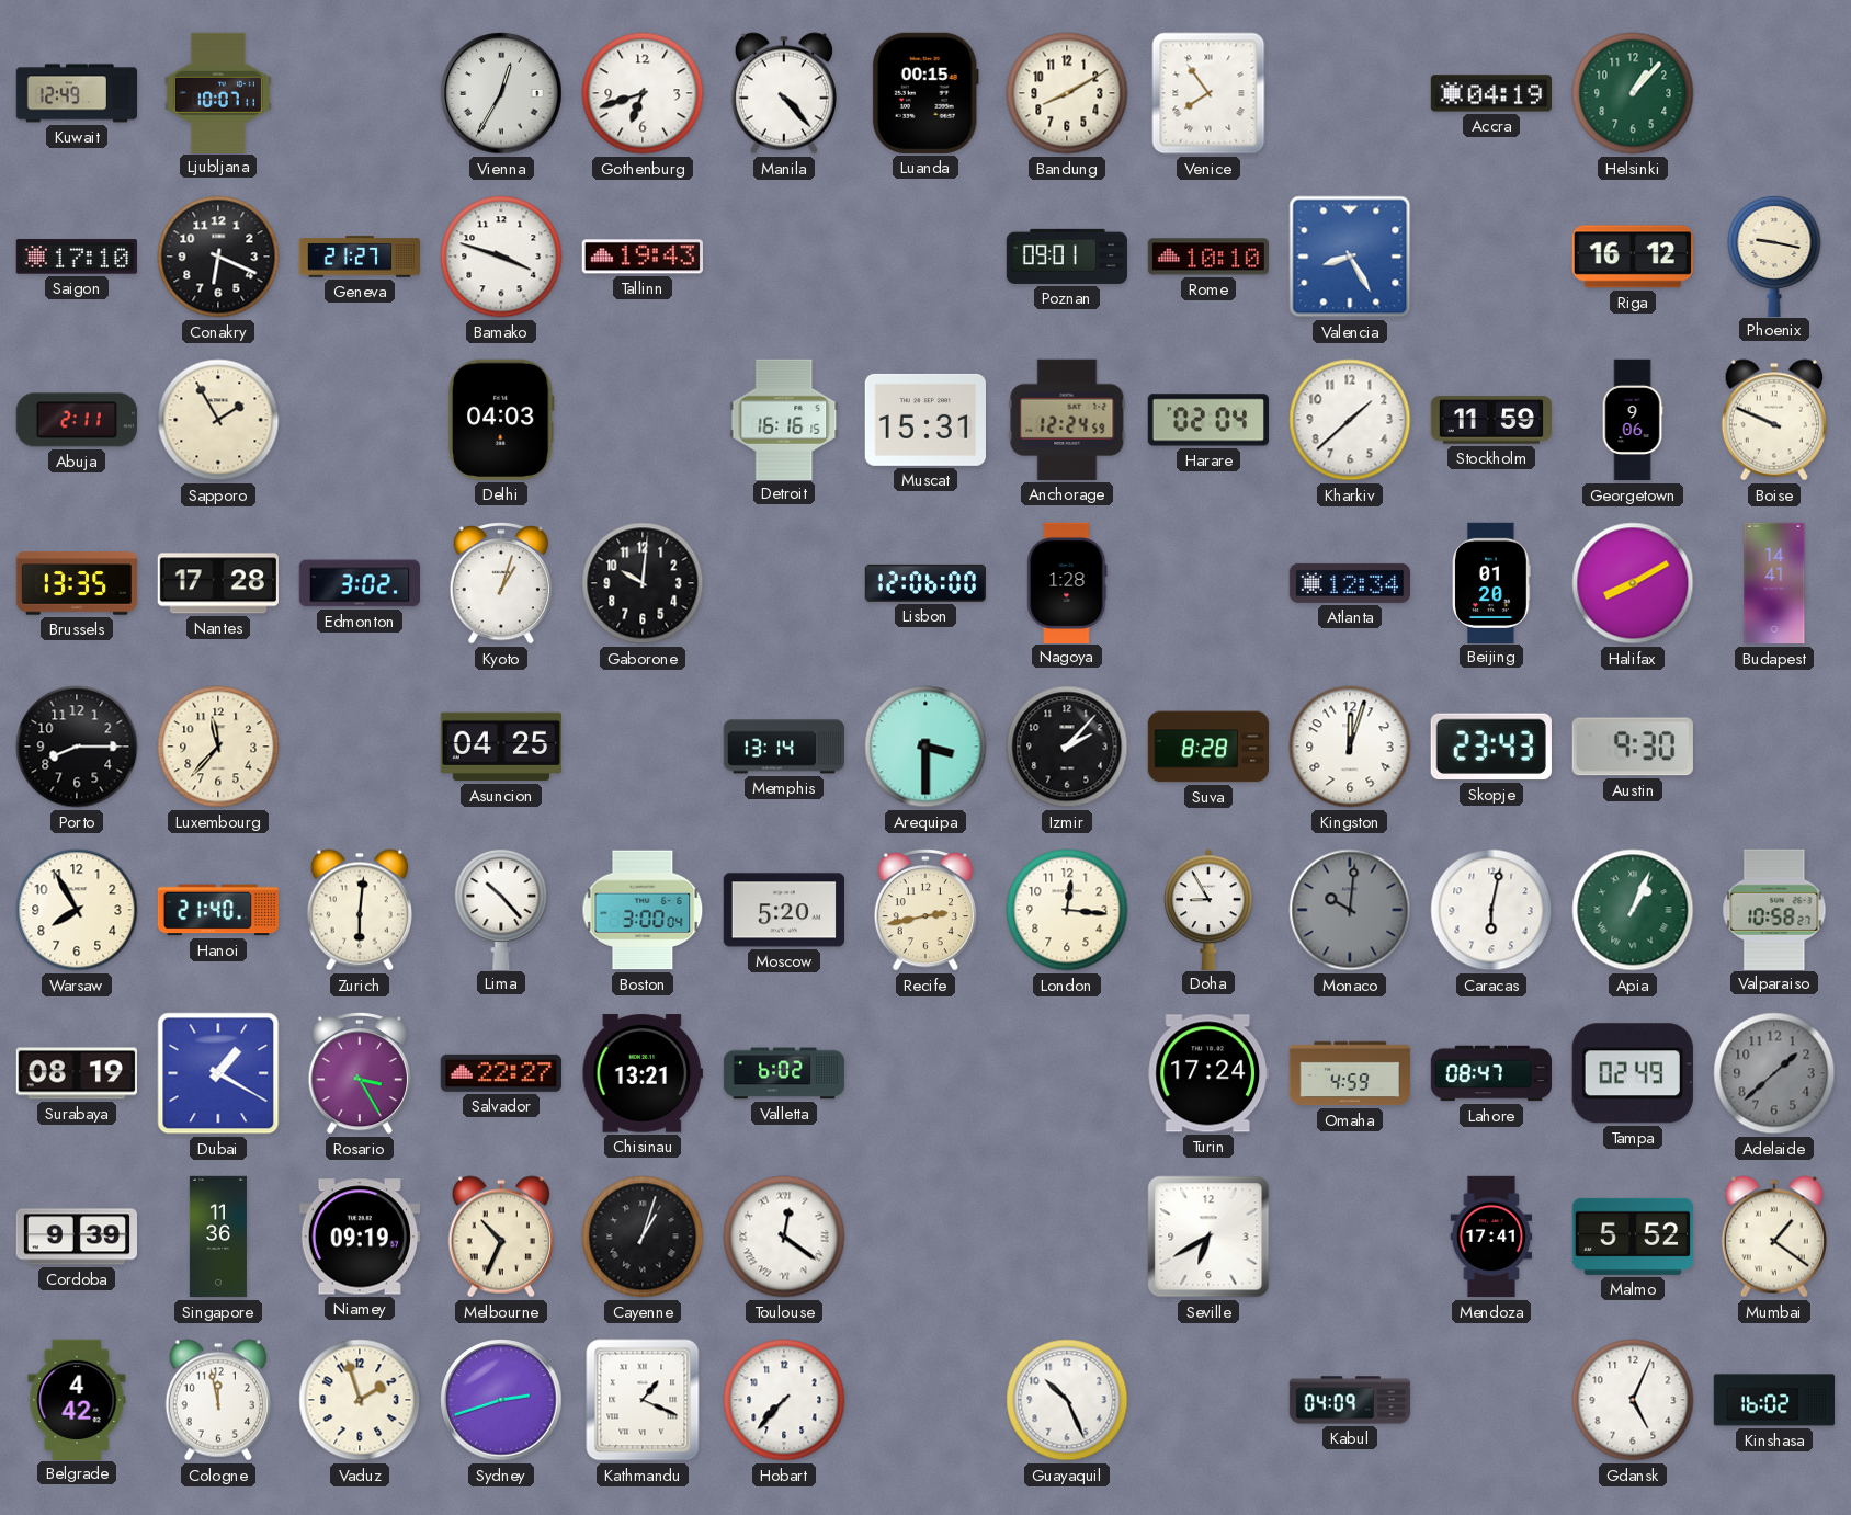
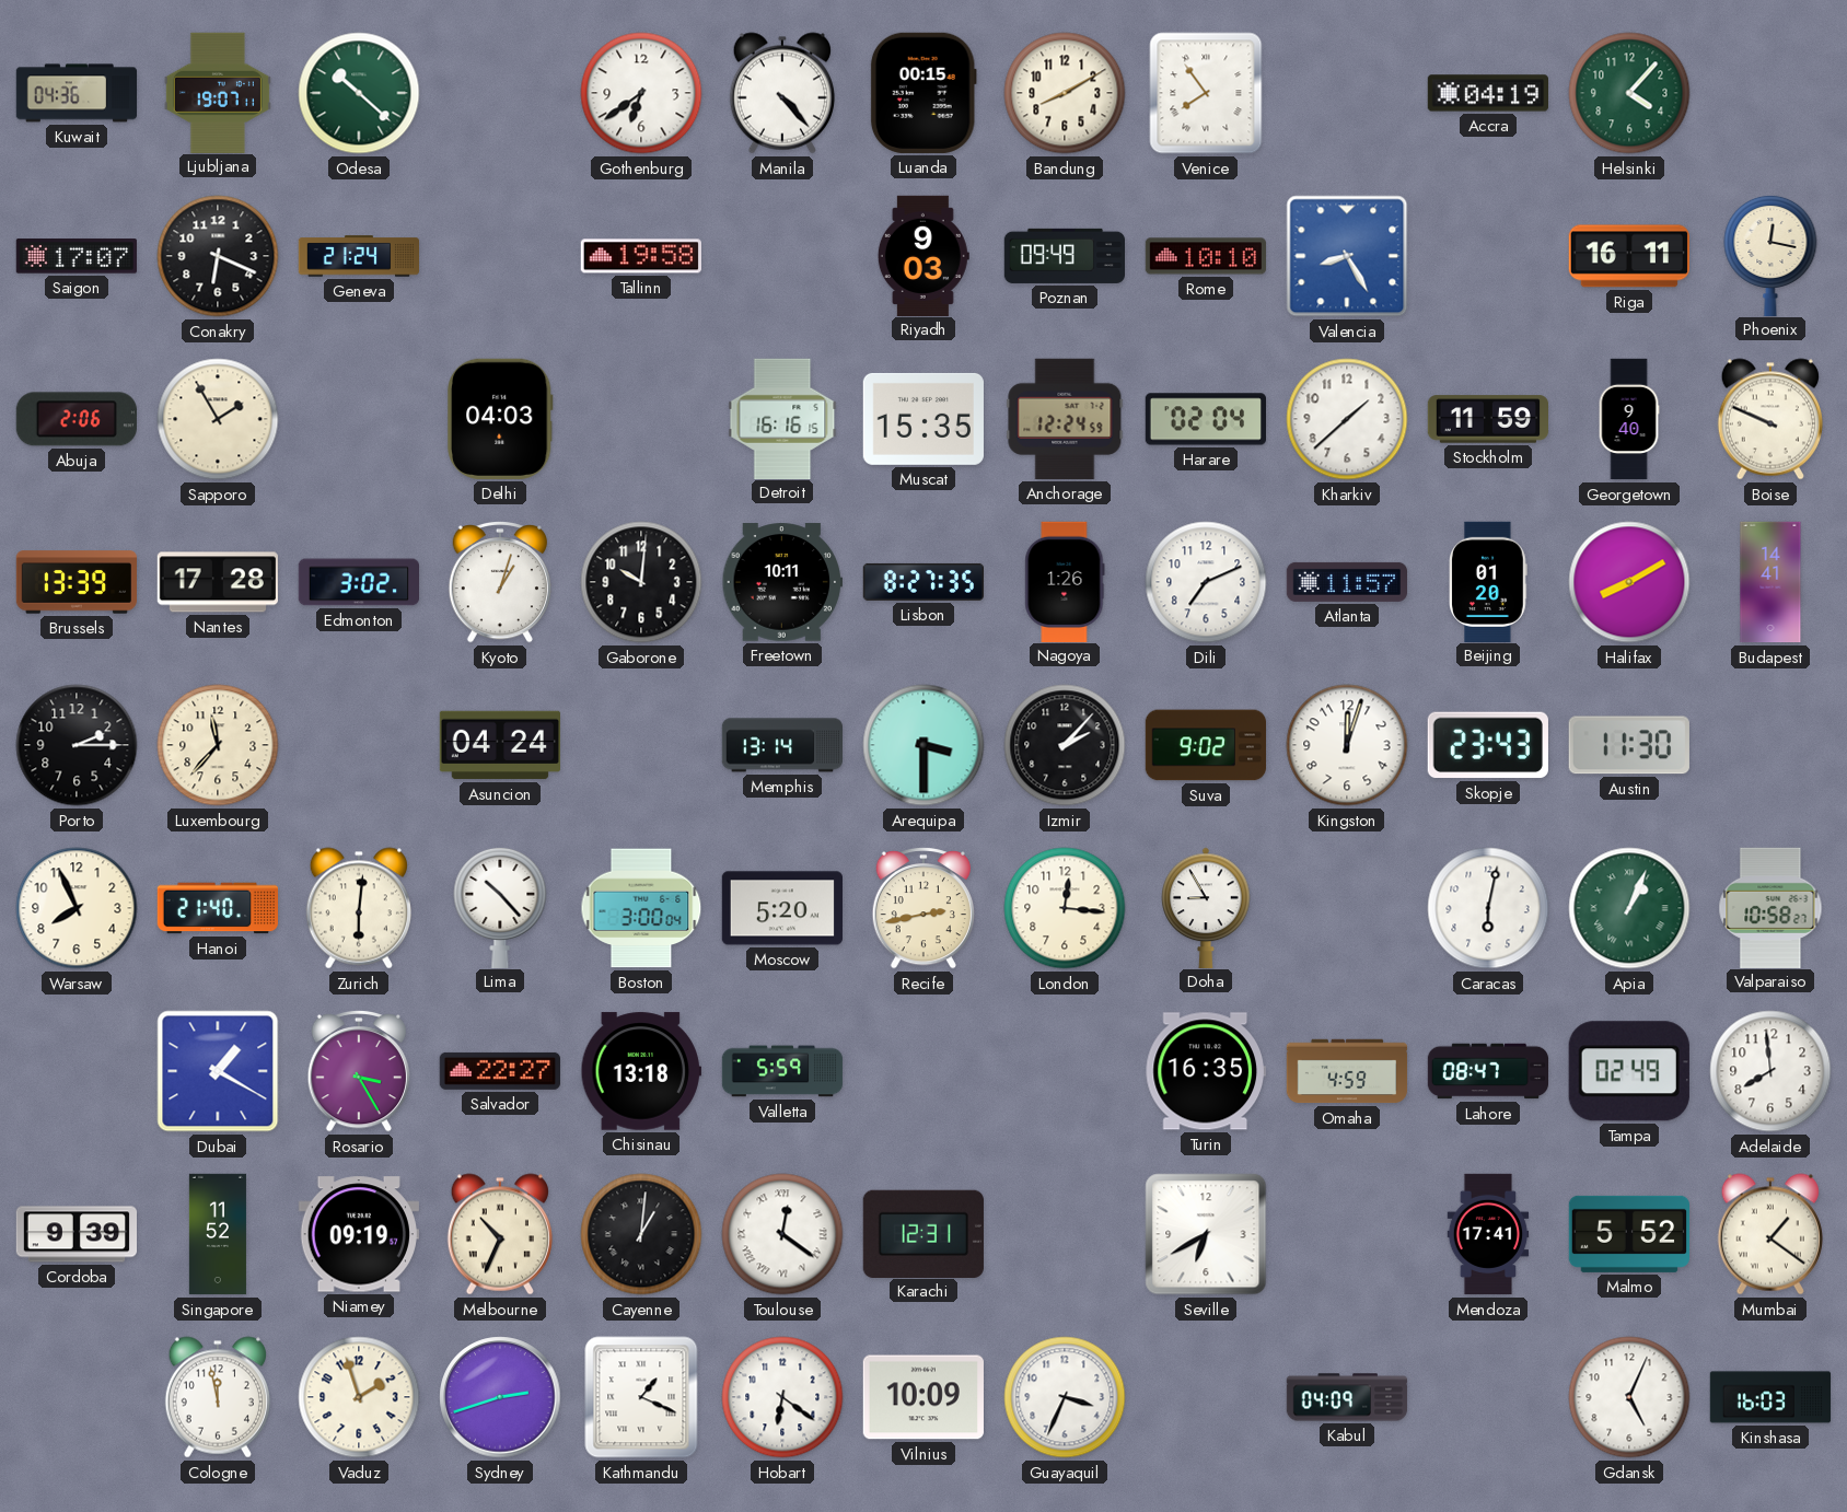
Kuwait: 12:49 -> 04:36
Ljubljana: 10:07 -> 19:07
Odesa: none -> 10:22
Vienna: 12:35 -> none
Gothenburg: 6:42 -> 6:39
Helsinki: 1:07 -> 4:07
Saigon: 17:10 -> 17:07
Geneva: 21:27 -> 21:24
Bamako: 3:48 -> none
Tallinn: 19:43 -> 19:58
Riyadh: none -> 9:03
Poznan: 09:01 -> 09:49
Riga: 16:12 -> 16:11
Phoenix: 9:17 -> 12:17
Abuja: 2:11 -> 2:06
Muscat: 15:31 -> 15:35
Georgetown: 9:06 -> 9:40
Brussels: 13:35 -> 13:39
Freetown: none -> 10:11
Lisbon: 12:06 -> 8:27
Nagoya: 1:28 -> 1:26
Dili: none -> 7:11
Atlanta: 12:34 -> 11:57
Porto: 8:15 -> 2:15
Asuncion: 04:25 -> 04:24
Suva: 8:28 -> 9:02
Austin: 9:30 -> 11:30
Warsaw: 7:55 -> 7:56
Monaco: 10:01 -> none
Surabaya: 08:19 -> none
Chisinau: 13:21 -> 13:18
Valletta: 6:02 -> 5:59
Turin: 17:24 -> 16:35
Adelaide: 1:38 -> 7:59
Adelaide dial: grey -> white
Singapore: 11:36 -> 11:52
Cayenne: 1:03 -> 1:01
Karachi: none -> 12:31
Belgrade: 4:42 -> none
Hobart: 7:37 -> 6:21
Vilnius: none -> 10:09
Guayaquil: 10:26 -> 3:34
Kinshasa: 16:02 -> 16:03
